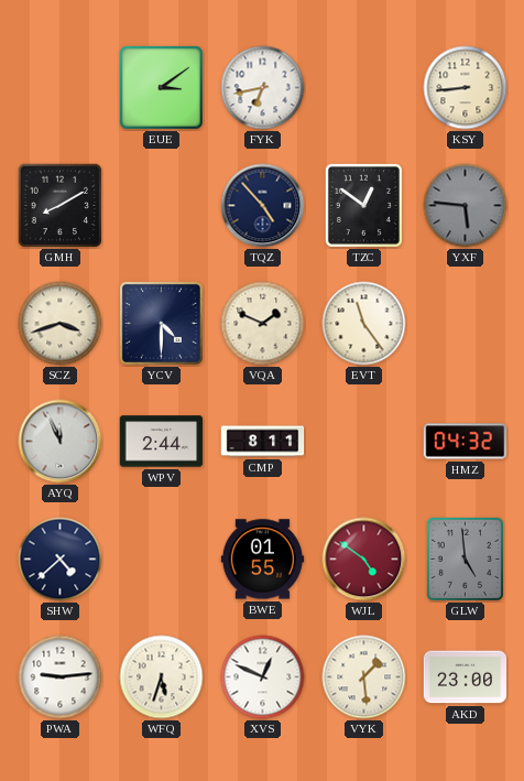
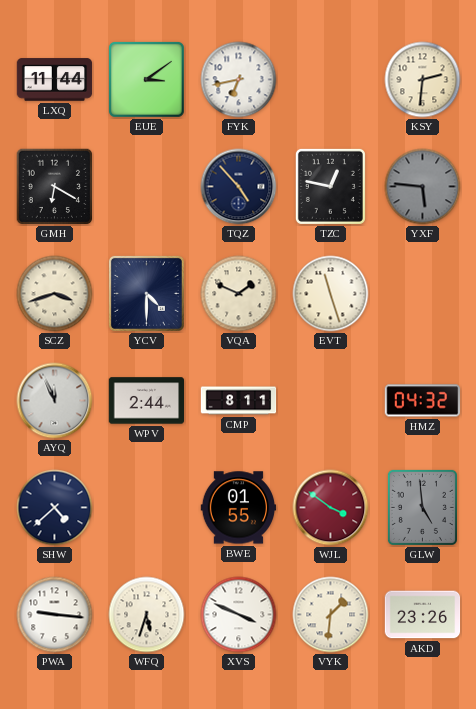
LXQ: none -> 11:44
KSY: 8:44 -> 2:31
GMH: 8:10 -> 6:20
TZC: 12:51 -> 12:47
EVT: 11:24 -> 11:27
WJL: 4:51 -> 3:51
PWA: 9:14 -> 9:16
XVS: 12:49 -> 3:49
VYK: 1:29 -> 1:31
AKD: 23:00 -> 23:26
